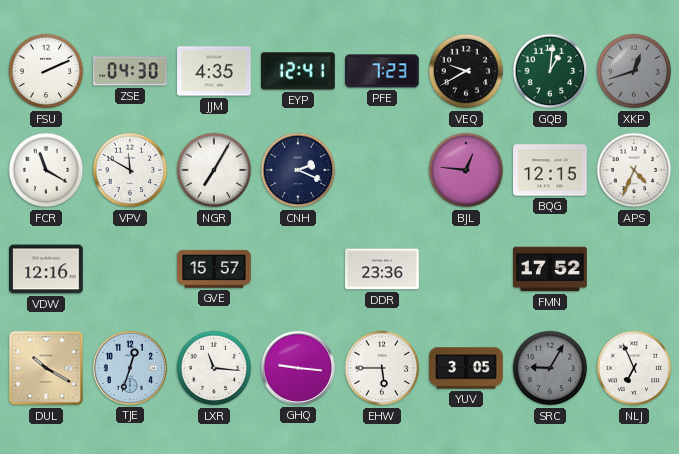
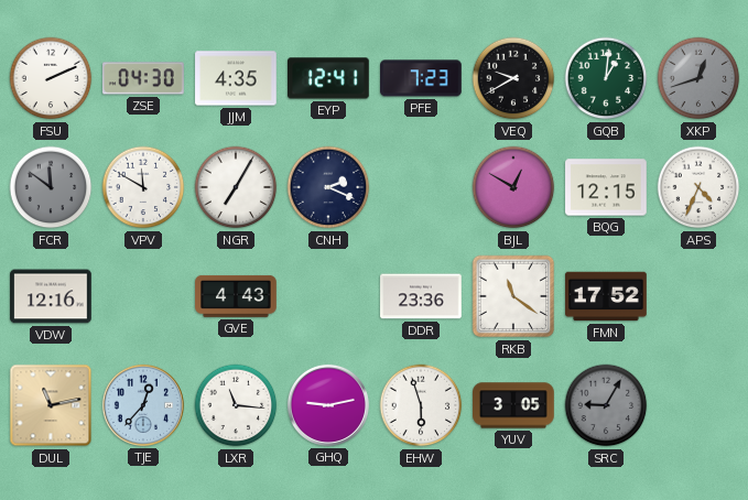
FCR: 11:20 -> 11:51
FCR dial: white -> grey
BJL: 12:46 -> 12:50
GVE: 15:57 -> 4:43
RKB: none -> 11:21
DUL: 10:20 -> 11:13
TJE: 12:33 -> 12:37
GHQ: 9:16 -> 9:13
EHW: 5:45 -> 5:57
NLJ: 6:56 -> none
